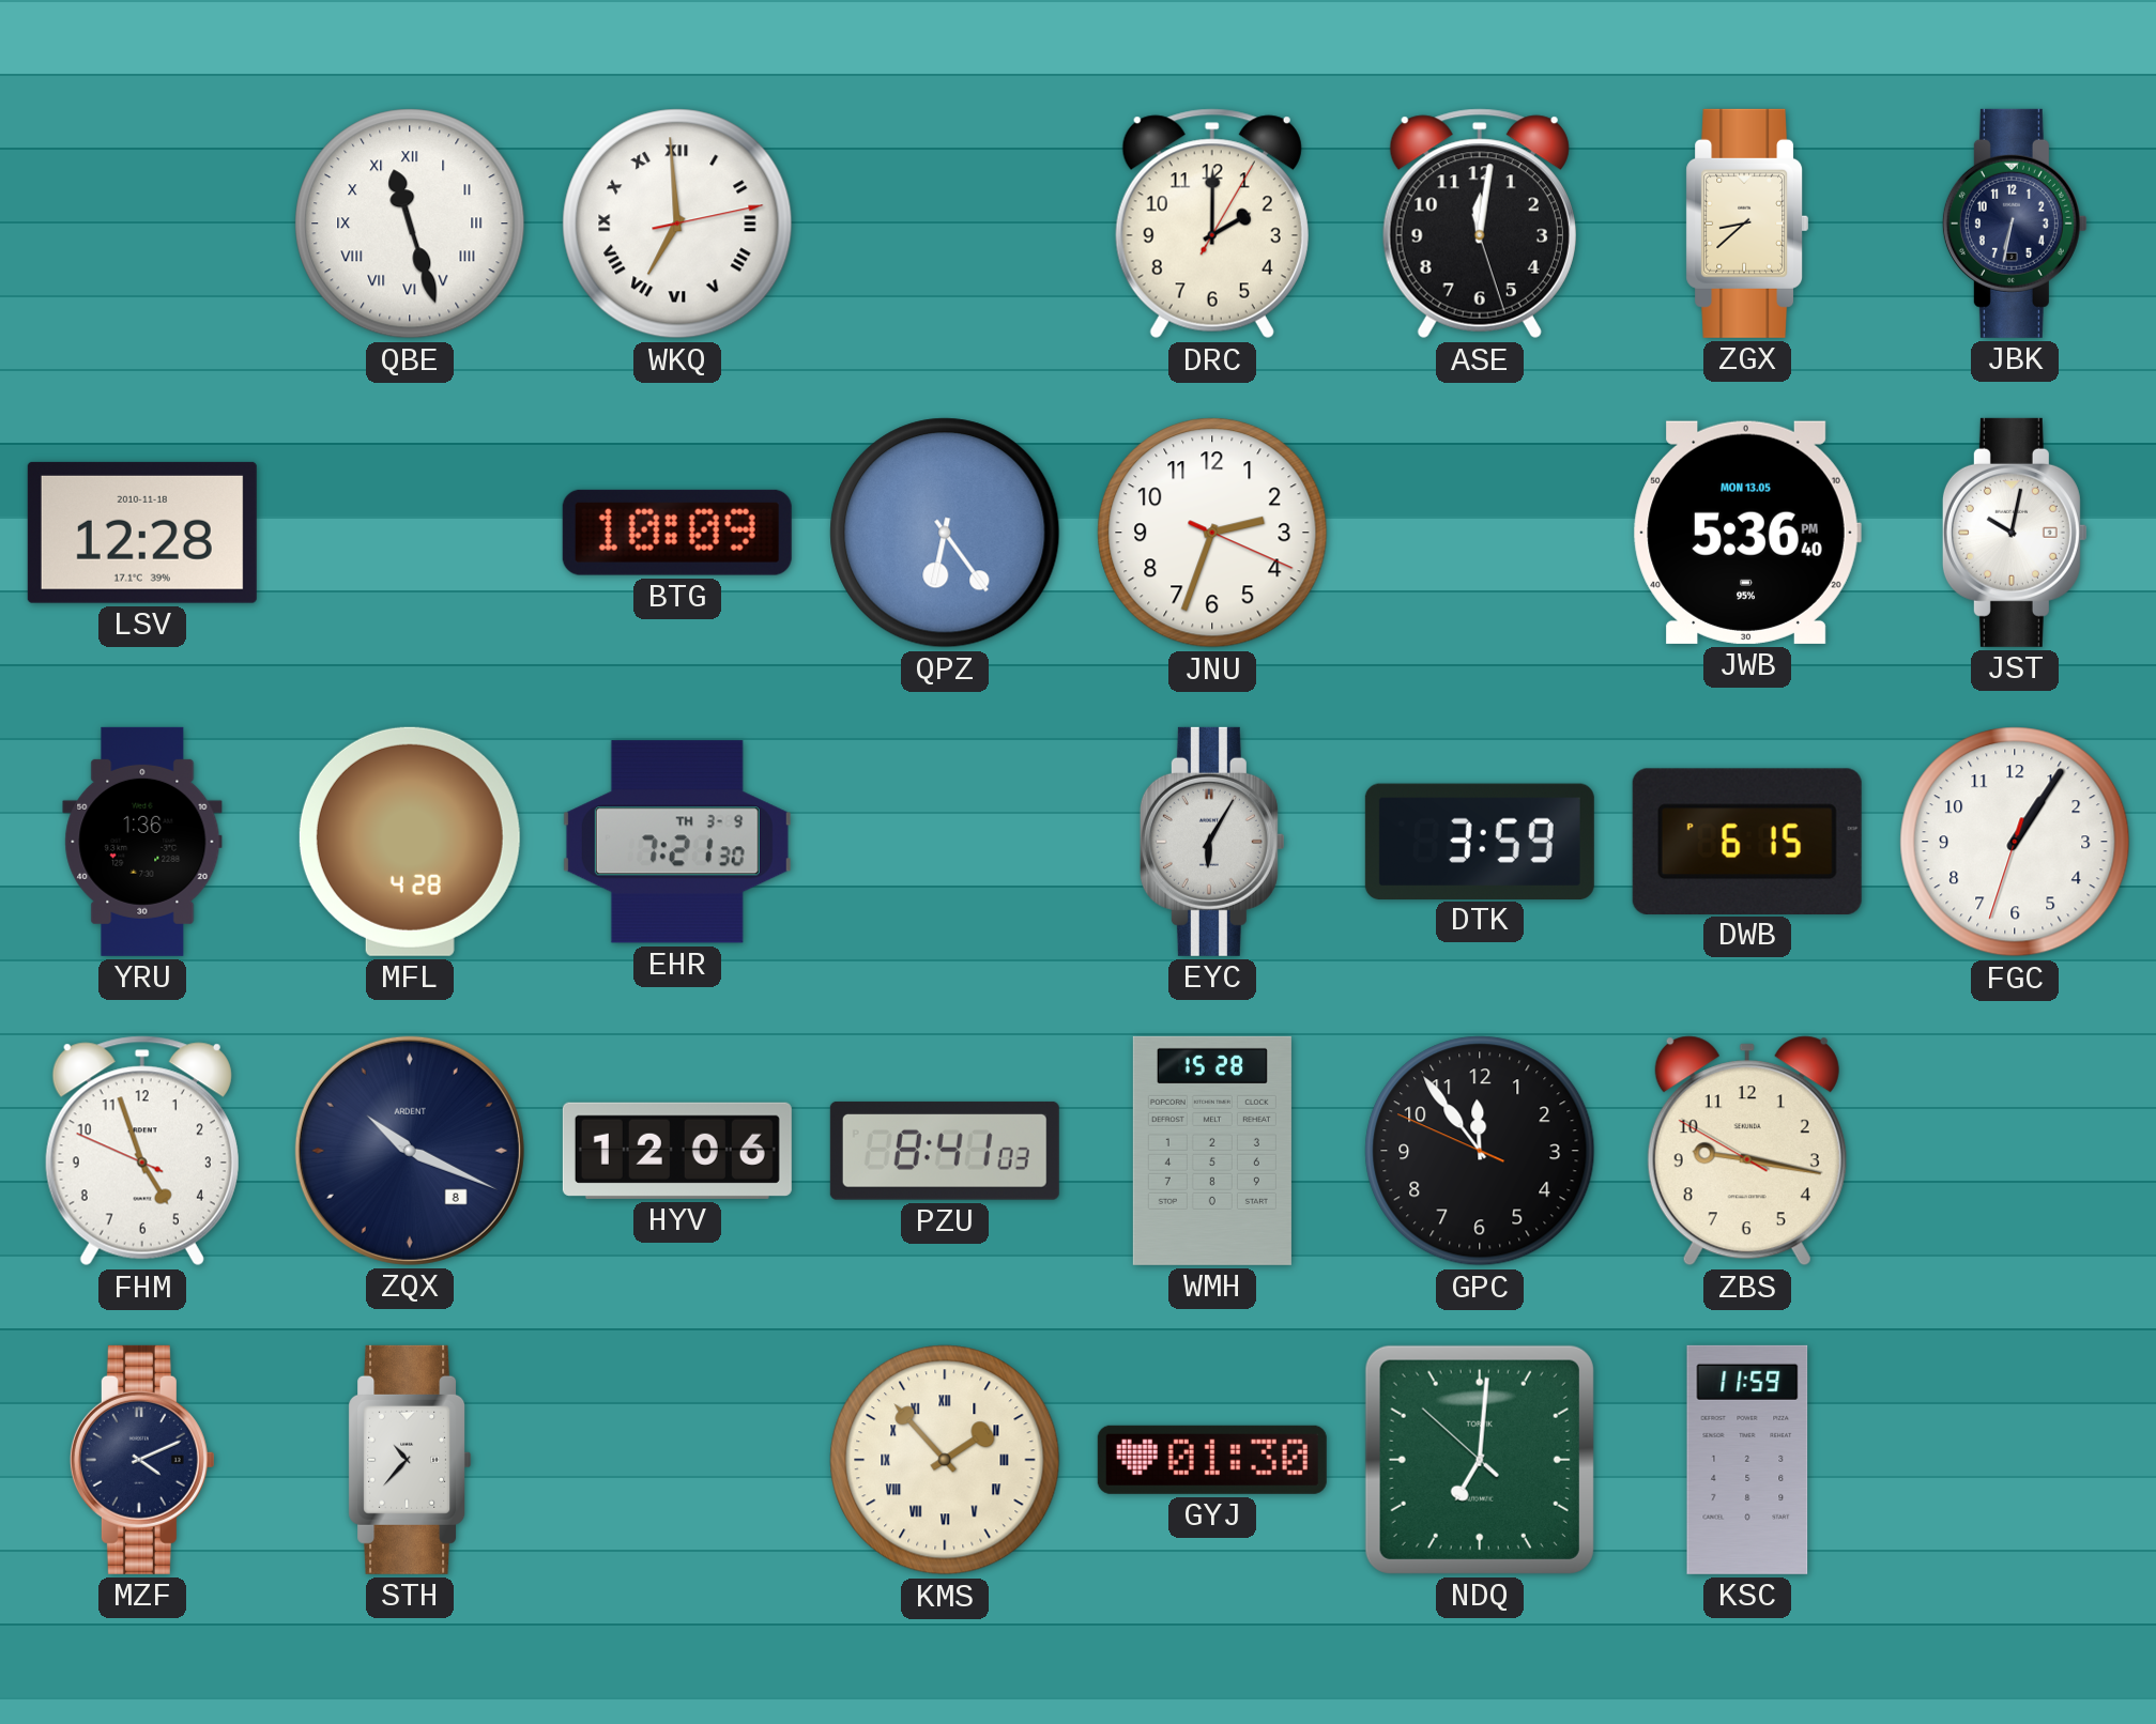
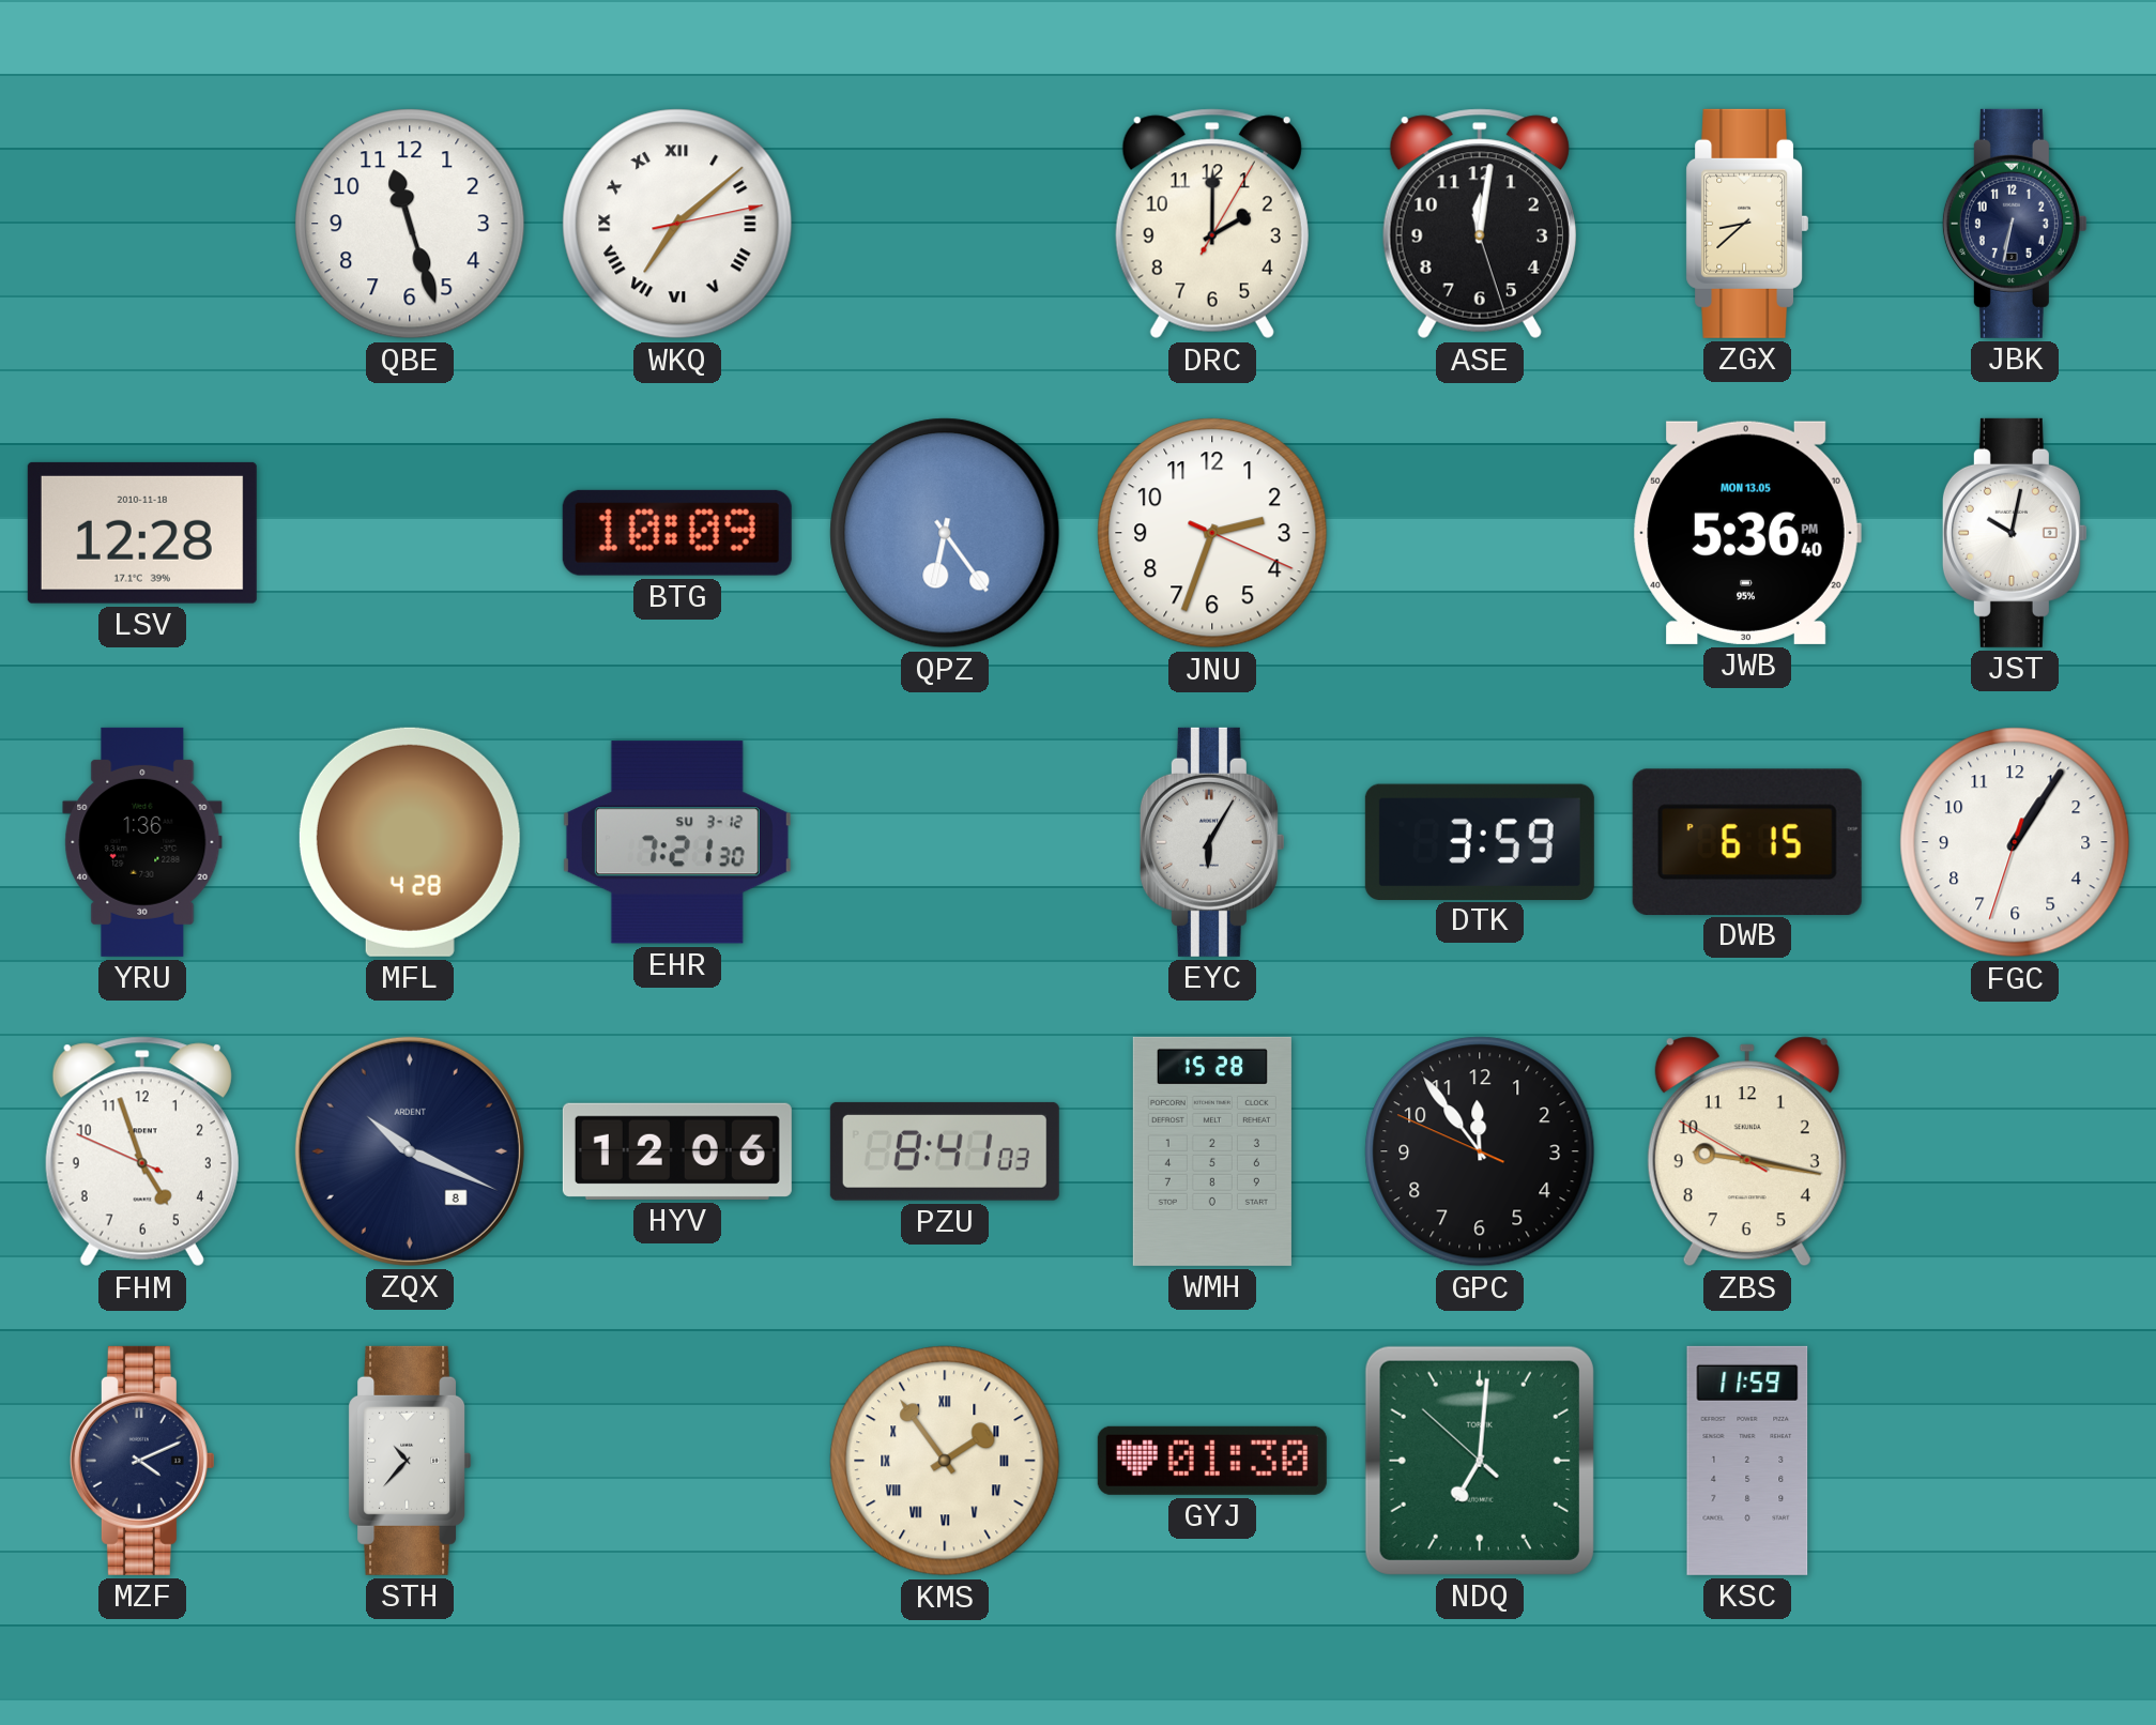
QBE numerals: Roman -> Arabic
WKQ: 6:59 -> 7:08
EHR date: TH 3-9 -> SU 3-12
KMS: 1:53 -> 1:54
